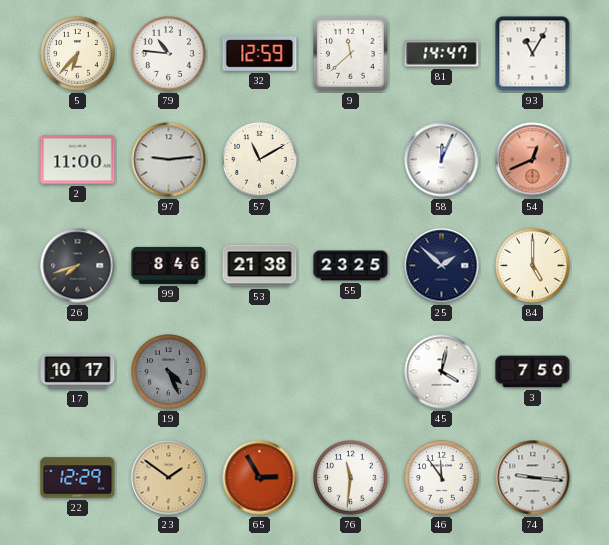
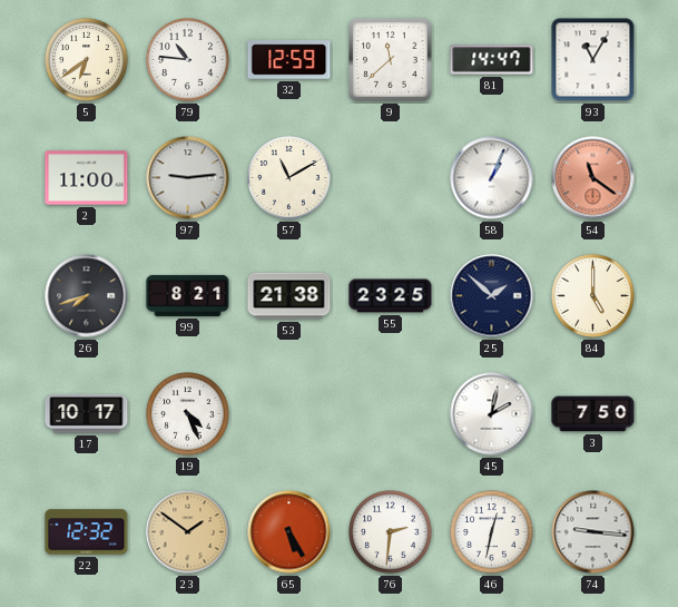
5: 6:37 -> 6:39
58: 12:04 -> 1:04
54: 12:41 -> 11:21
99: 8:46 -> 8:21
19 dial: grey -> white
45: 4:02 -> 2:02
22: 12:29 -> 12:32
65: 2:55 -> 5:25
76: 11:31 -> 2:31
46: 11:54 -> 12:32
